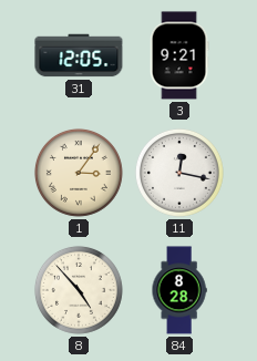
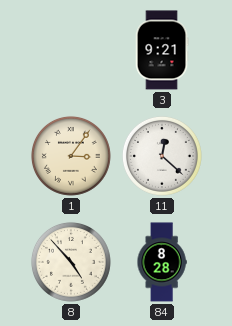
31: 12:05 -> none
11: 12:17 -> 12:22
